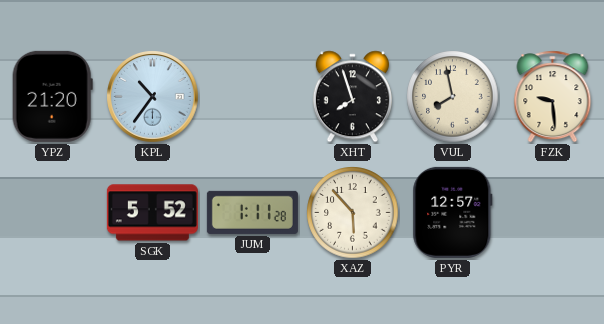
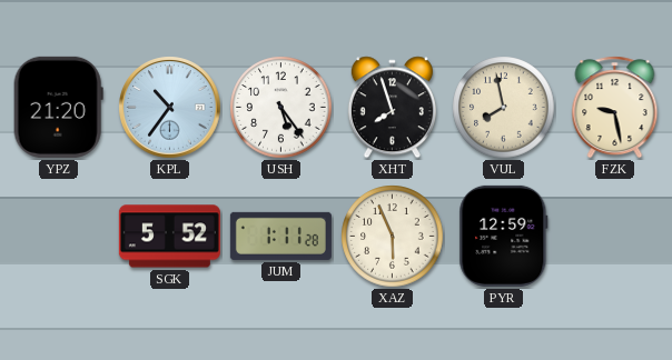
USH: none -> 5:24
FZK: 9:29 -> 9:28
XAZ: 5:53 -> 5:56
PYR: 12:57 -> 12:59
